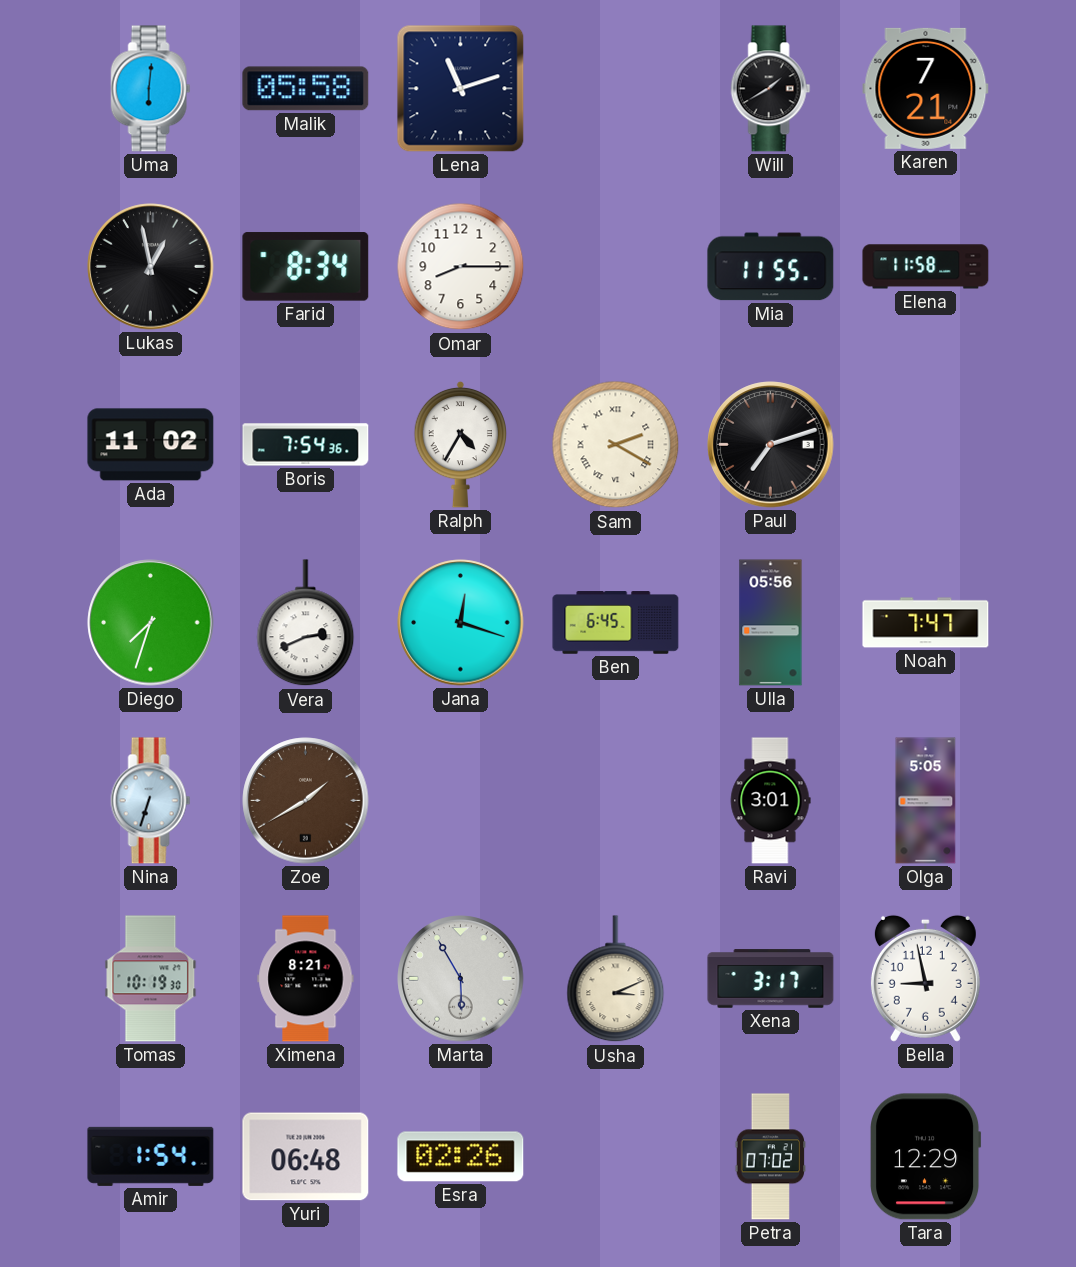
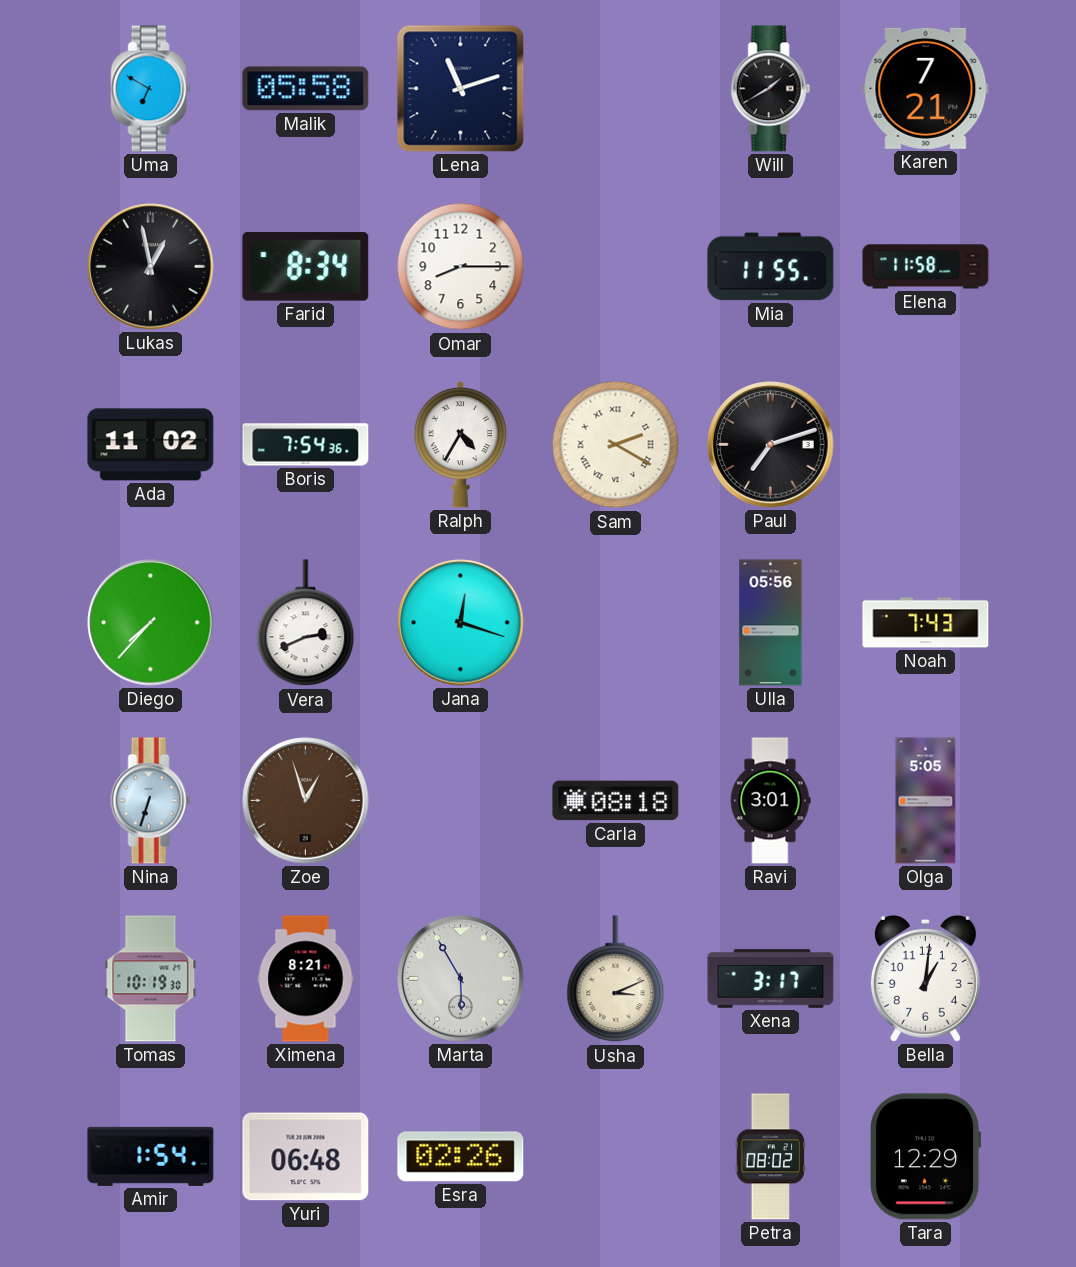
Uma: 6:01 -> 6:50
Diego: 7:33 -> 7:37
Ben: 6:45 -> none
Noah: 7:47 -> 7:43
Zoe: 1:40 -> 12:57
Carla: none -> 08:18
Bella: 8:58 -> 1:01
Petra: 07:02 -> 08:02
